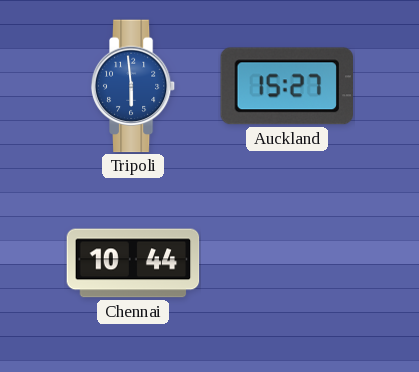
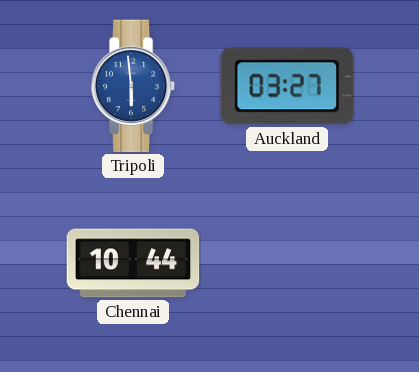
Auckland: 15:27 -> 03:27
